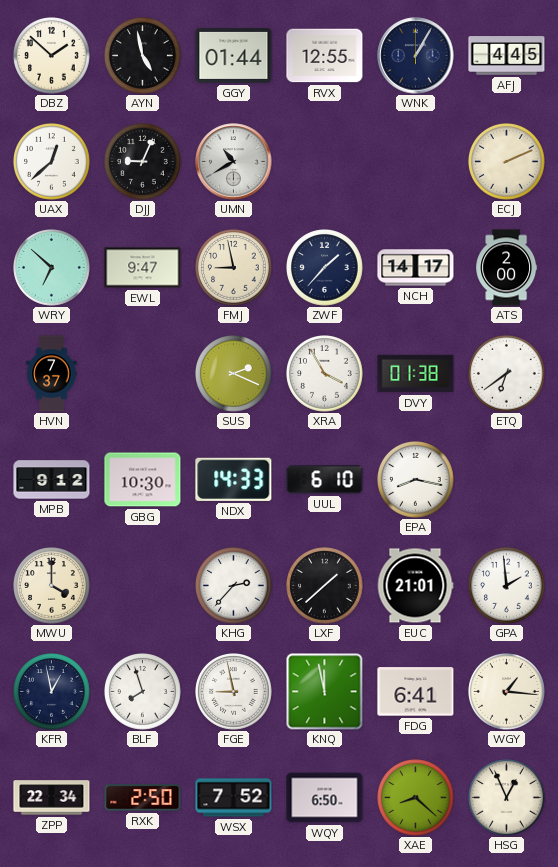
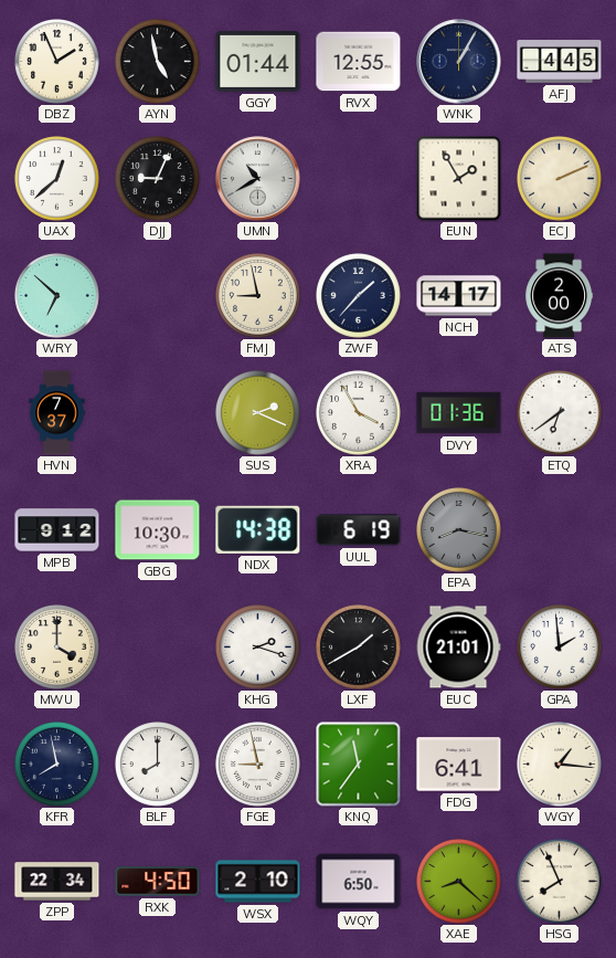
DBZ: 1:52 -> 1:56
EUN: none -> 1:55
EWL: 9:47 -> none
DVY: 01:38 -> 01:36
NDX: 14:33 -> 14:38
UUL: 6:10 -> 6:19
EPA dial: white -> grey
KHG: 2:37 -> 2:18
LXF: 1:38 -> 1:40
KFR: 12:58 -> 7:58
BLF: 7:57 -> 8:00
KNQ: 11:58 -> 11:36
RXK: 2:50 -> 4:50
WSX: 7:52 -> 2:10
HSG: 12:56 -> 7:56
